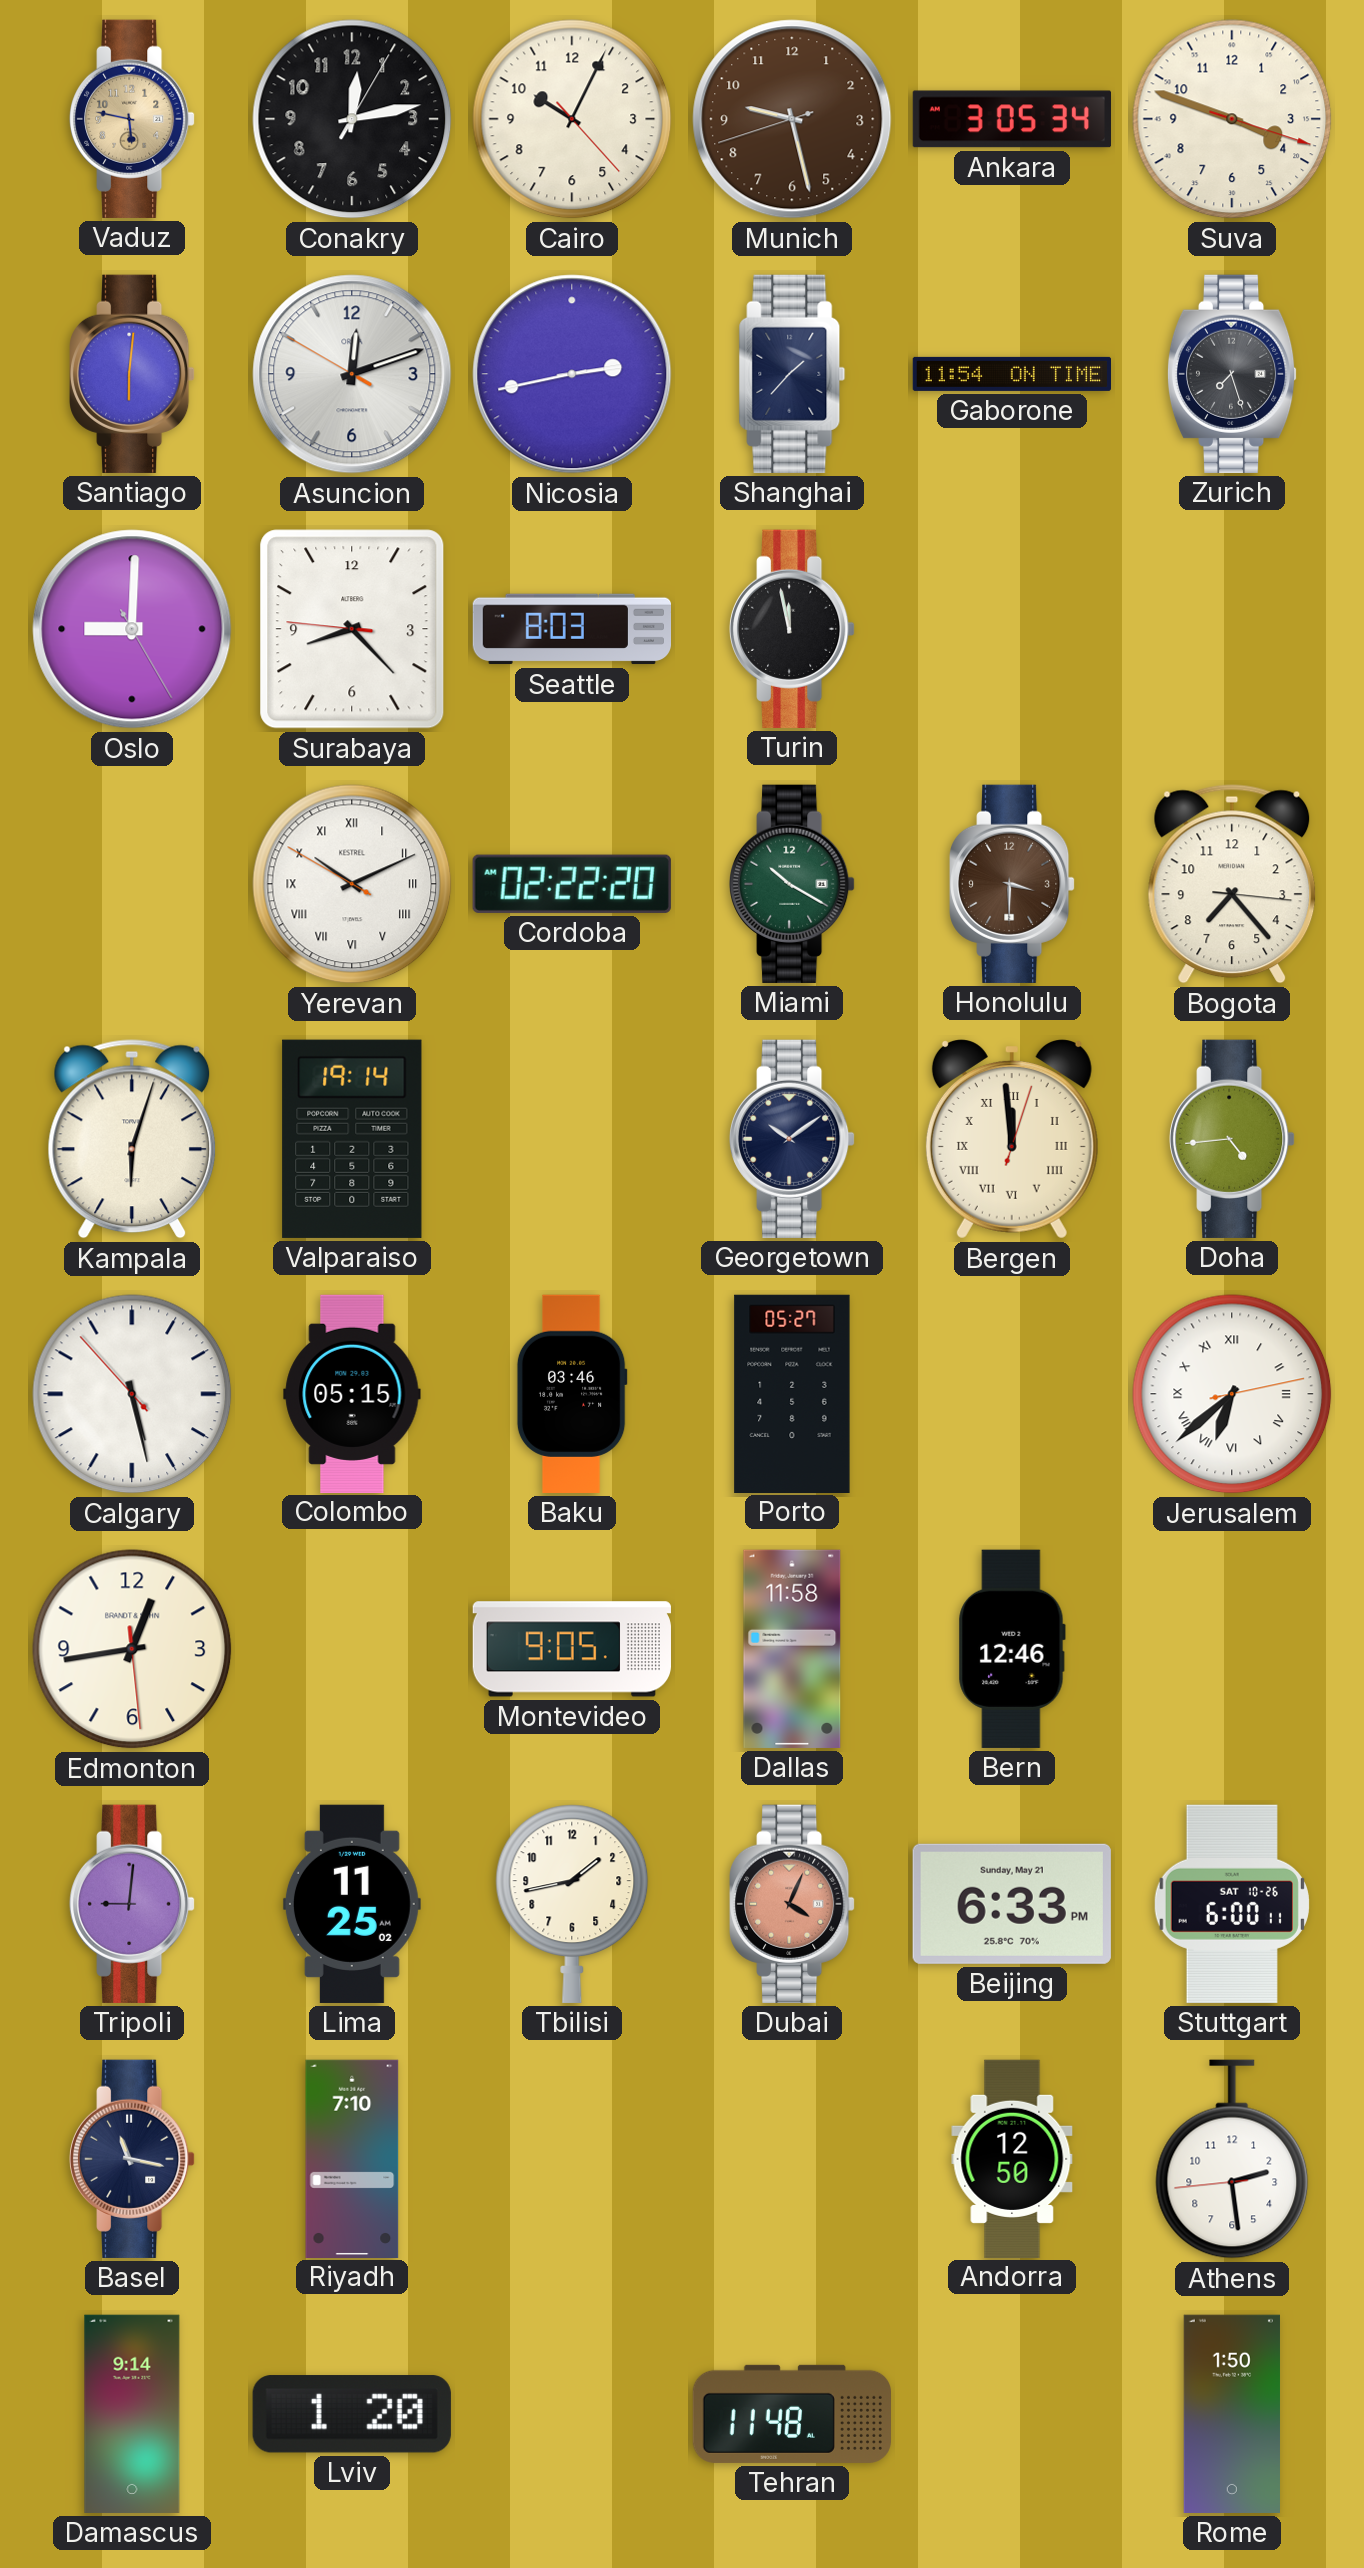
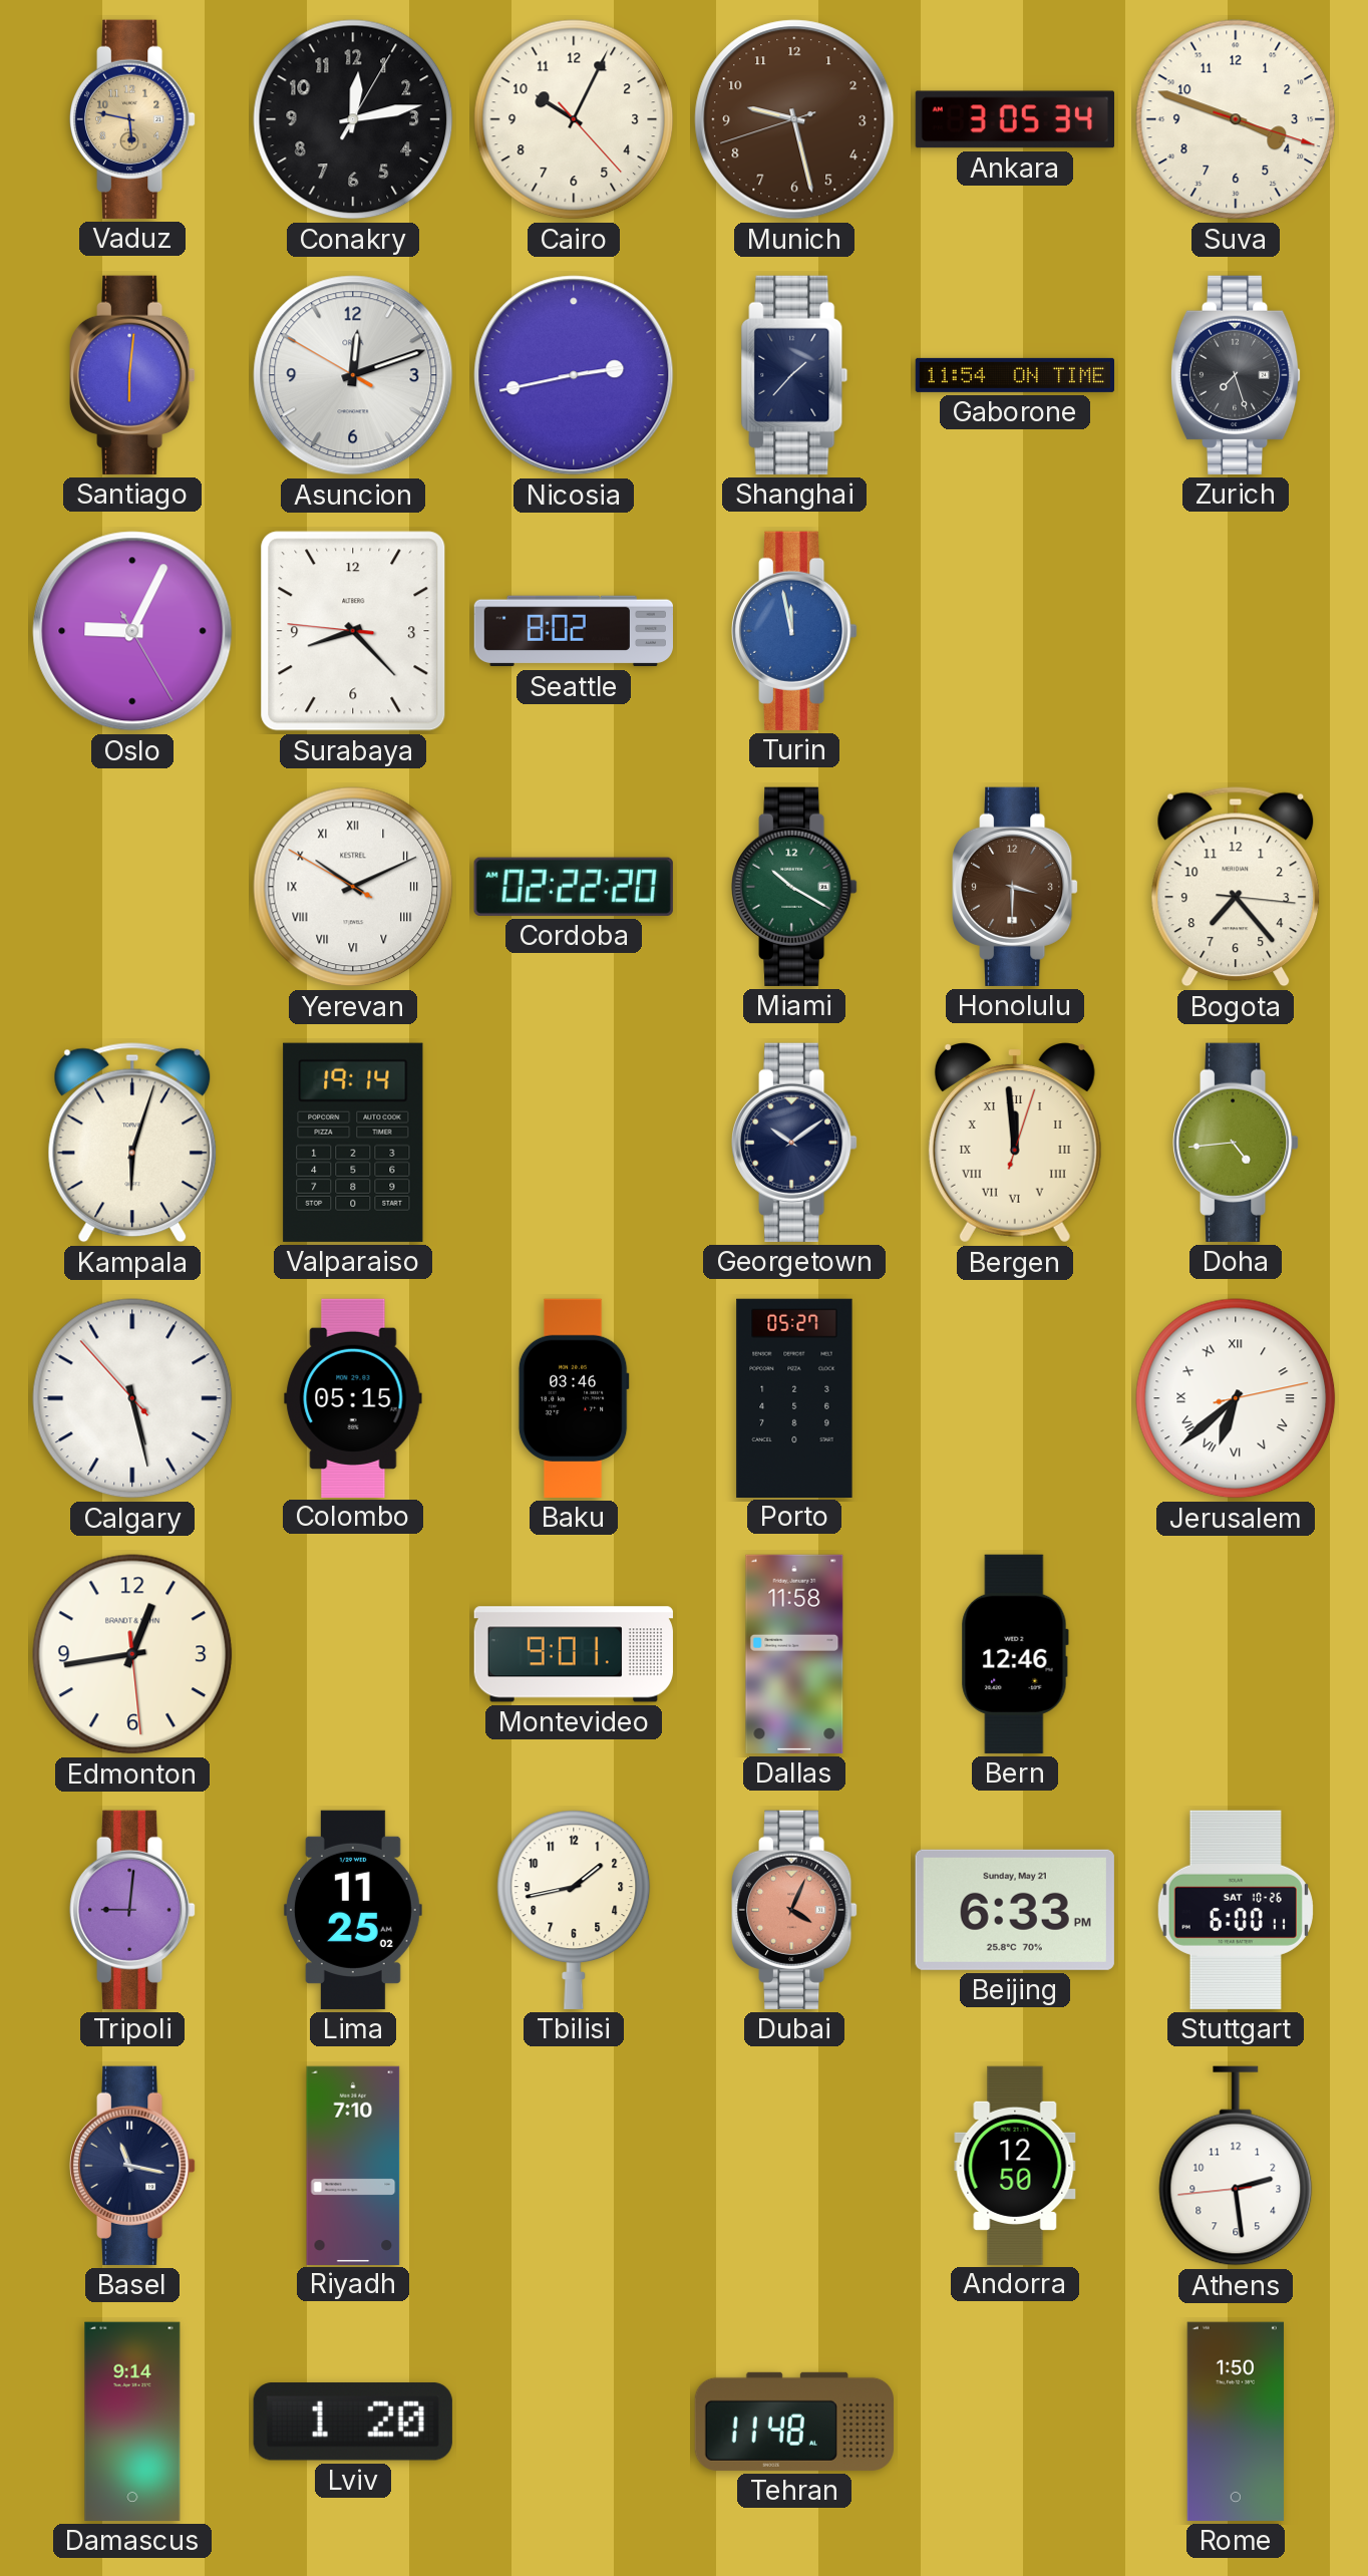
Oslo: 9:00 -> 9:04
Seattle: 8:03 -> 8:02
Turin dial: black -> blue
Montevideo: 9:05 -> 9:01
